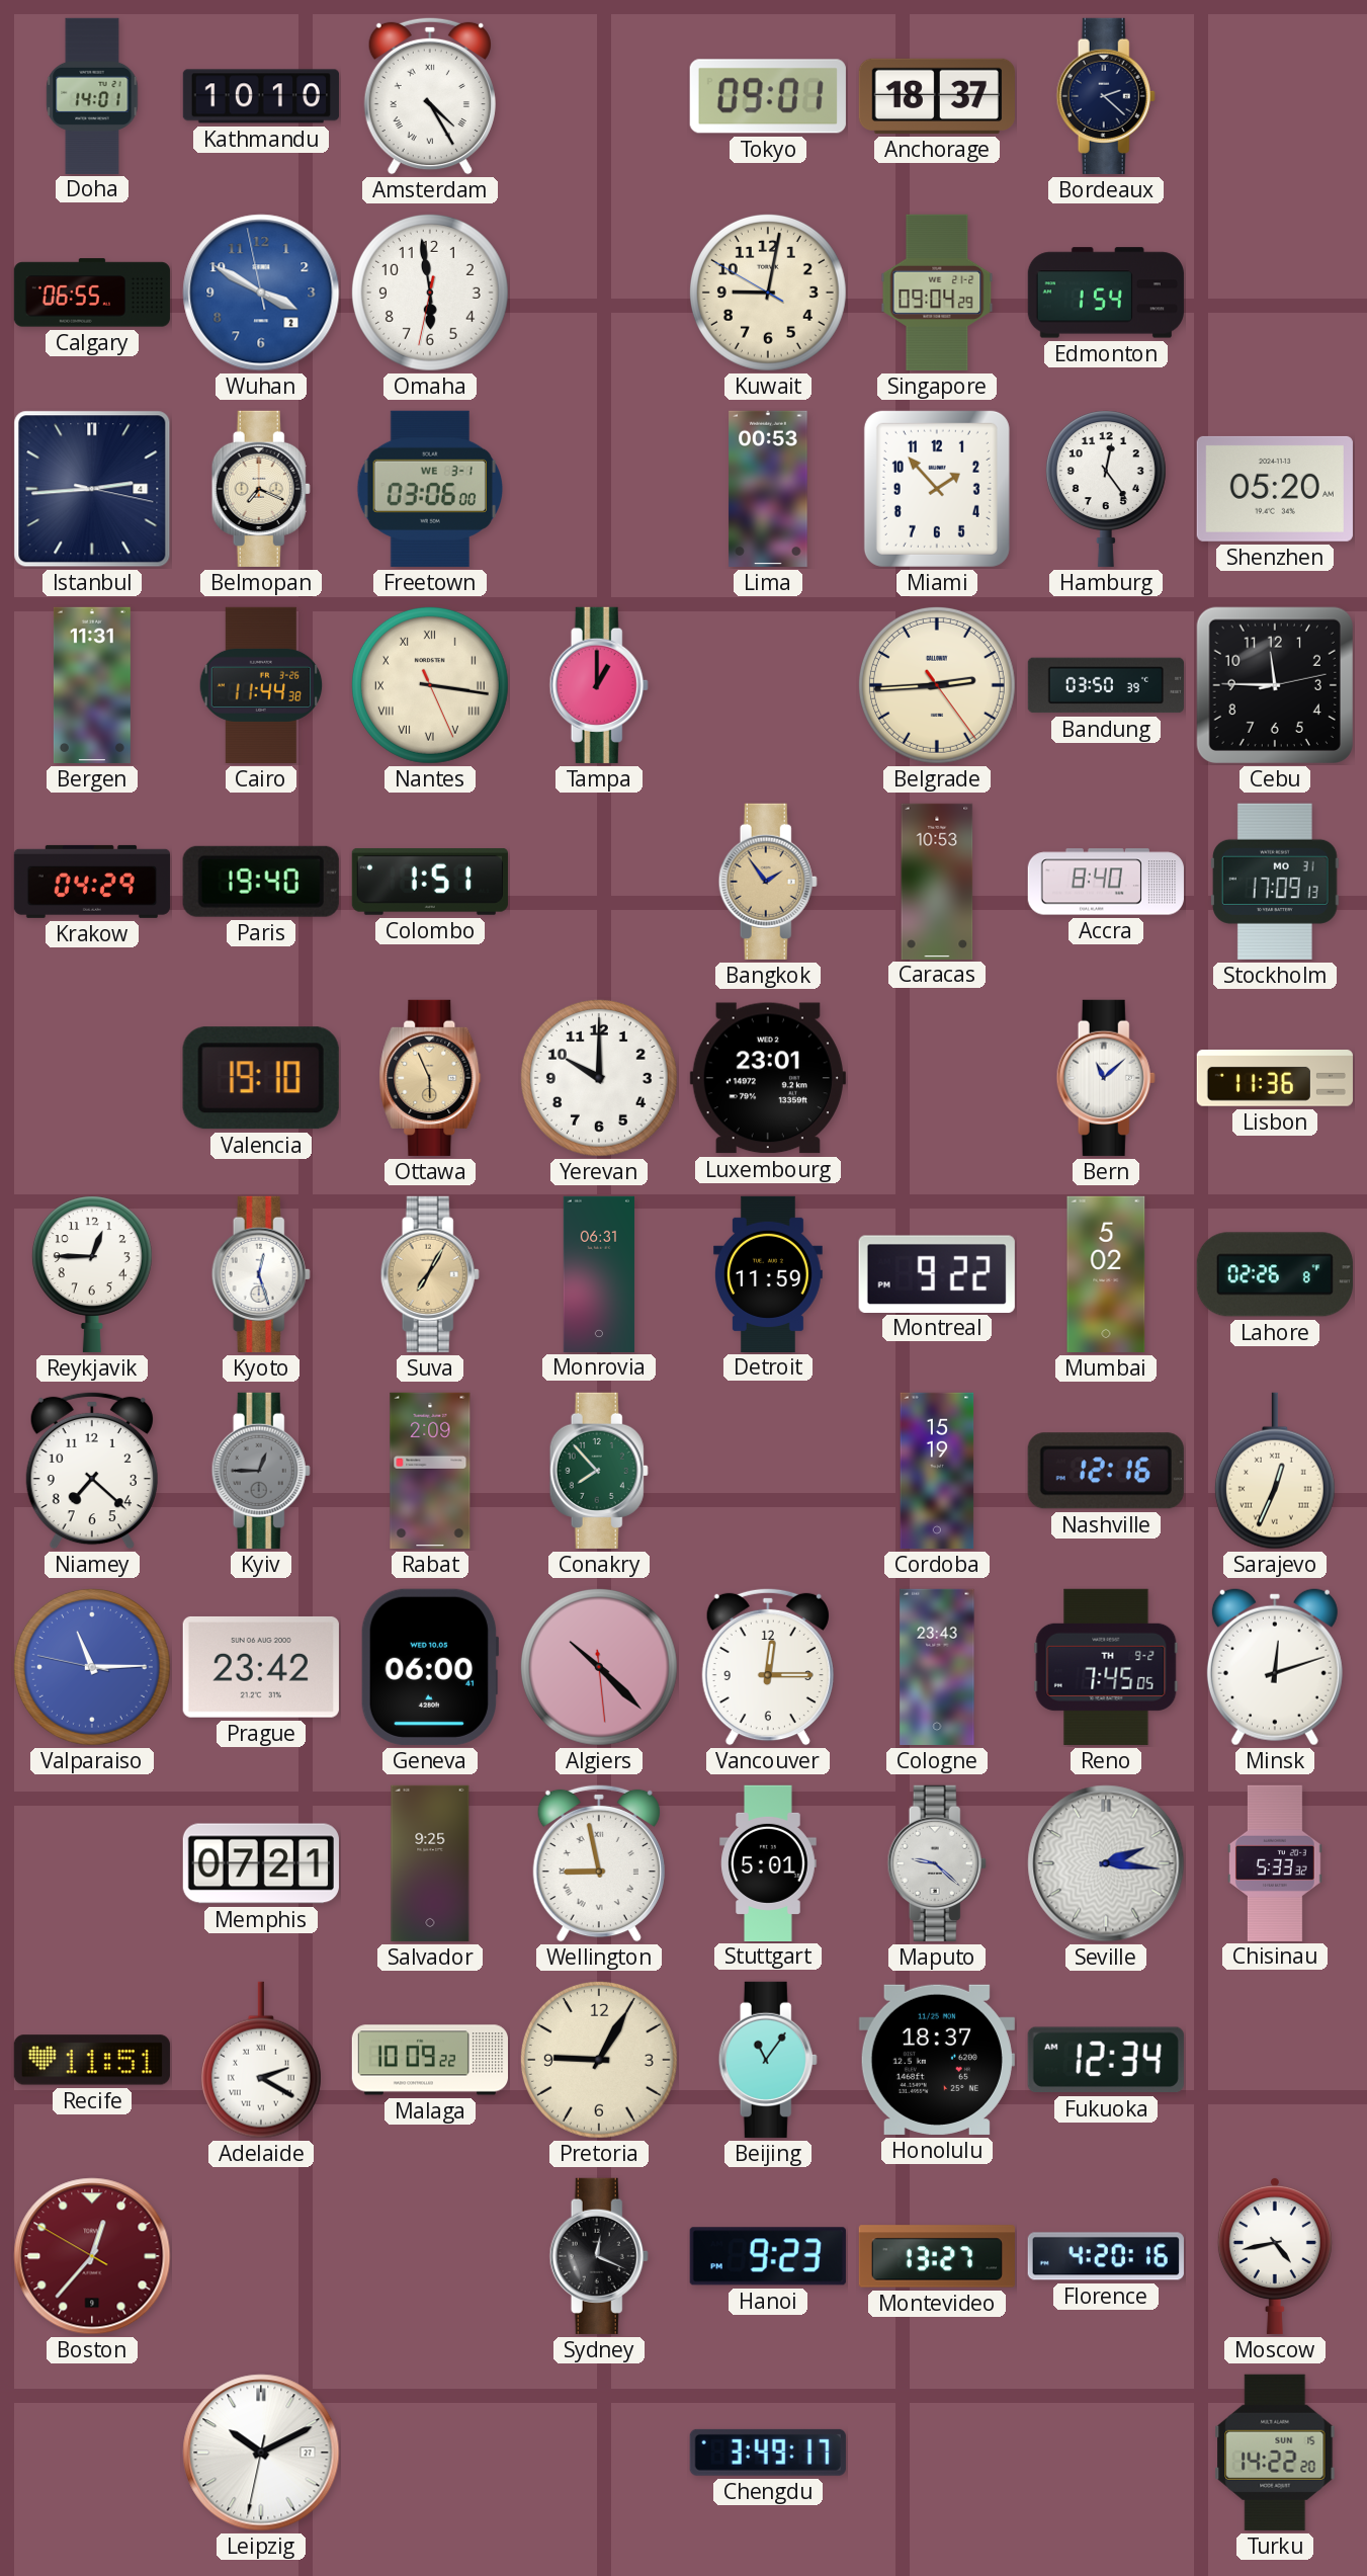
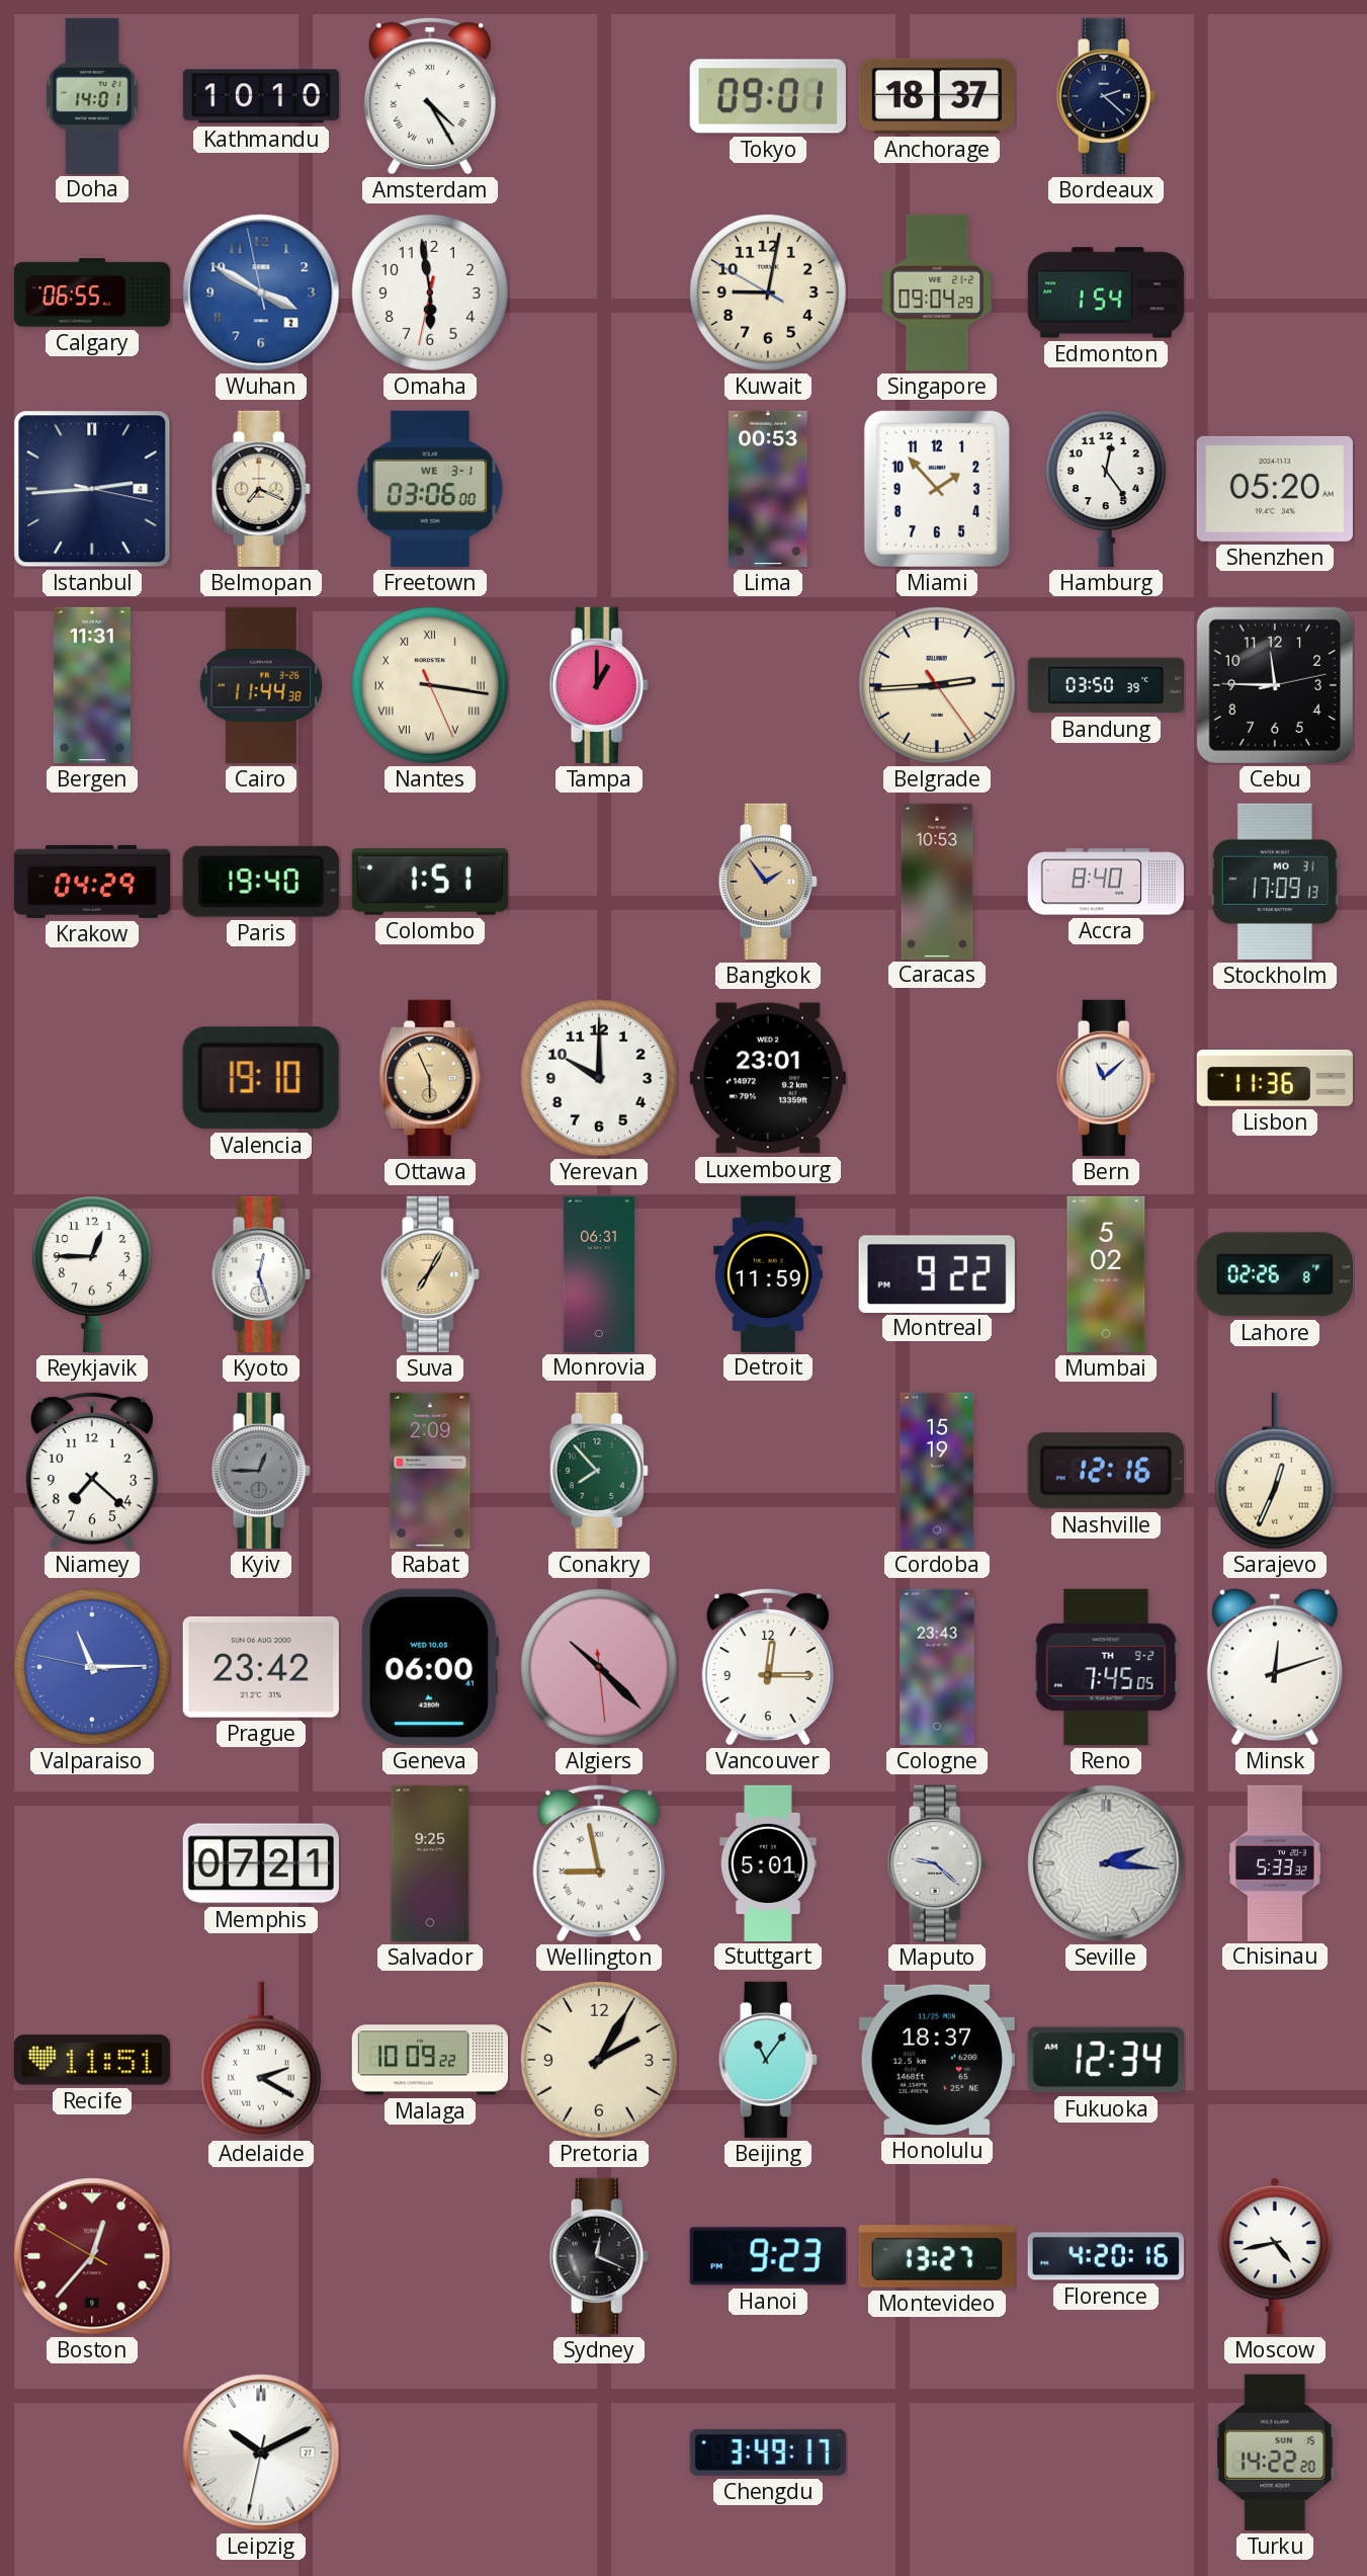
Pretoria: 9:05 -> 2:05
